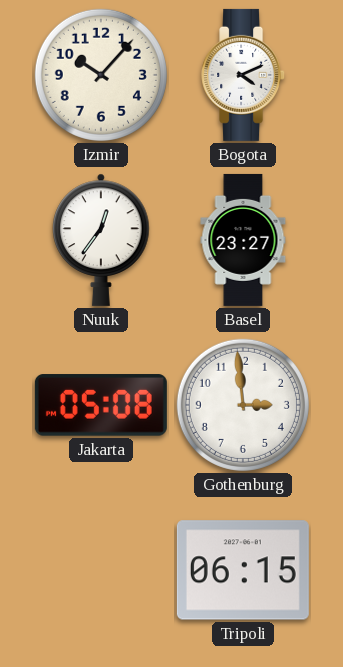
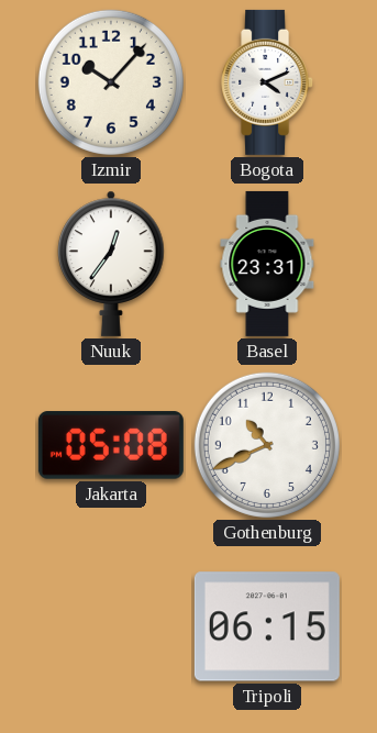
Basel: 23:27 -> 23:31
Gothenburg: 2:59 -> 10:41
